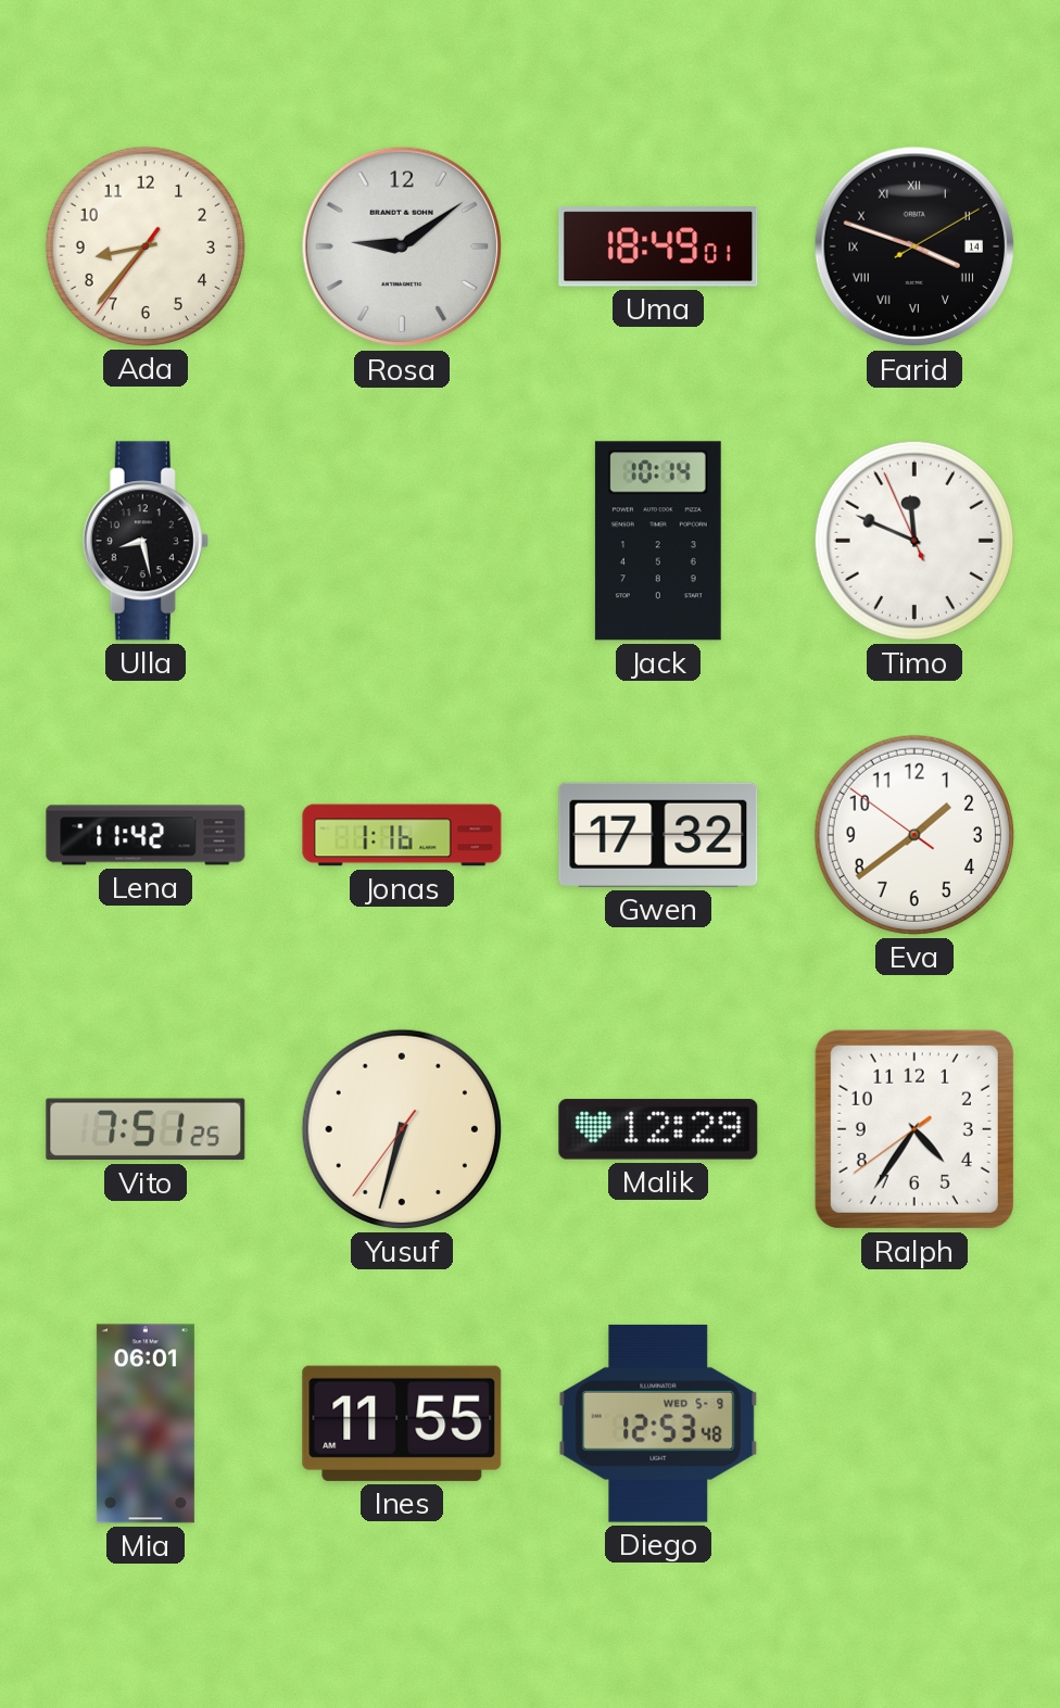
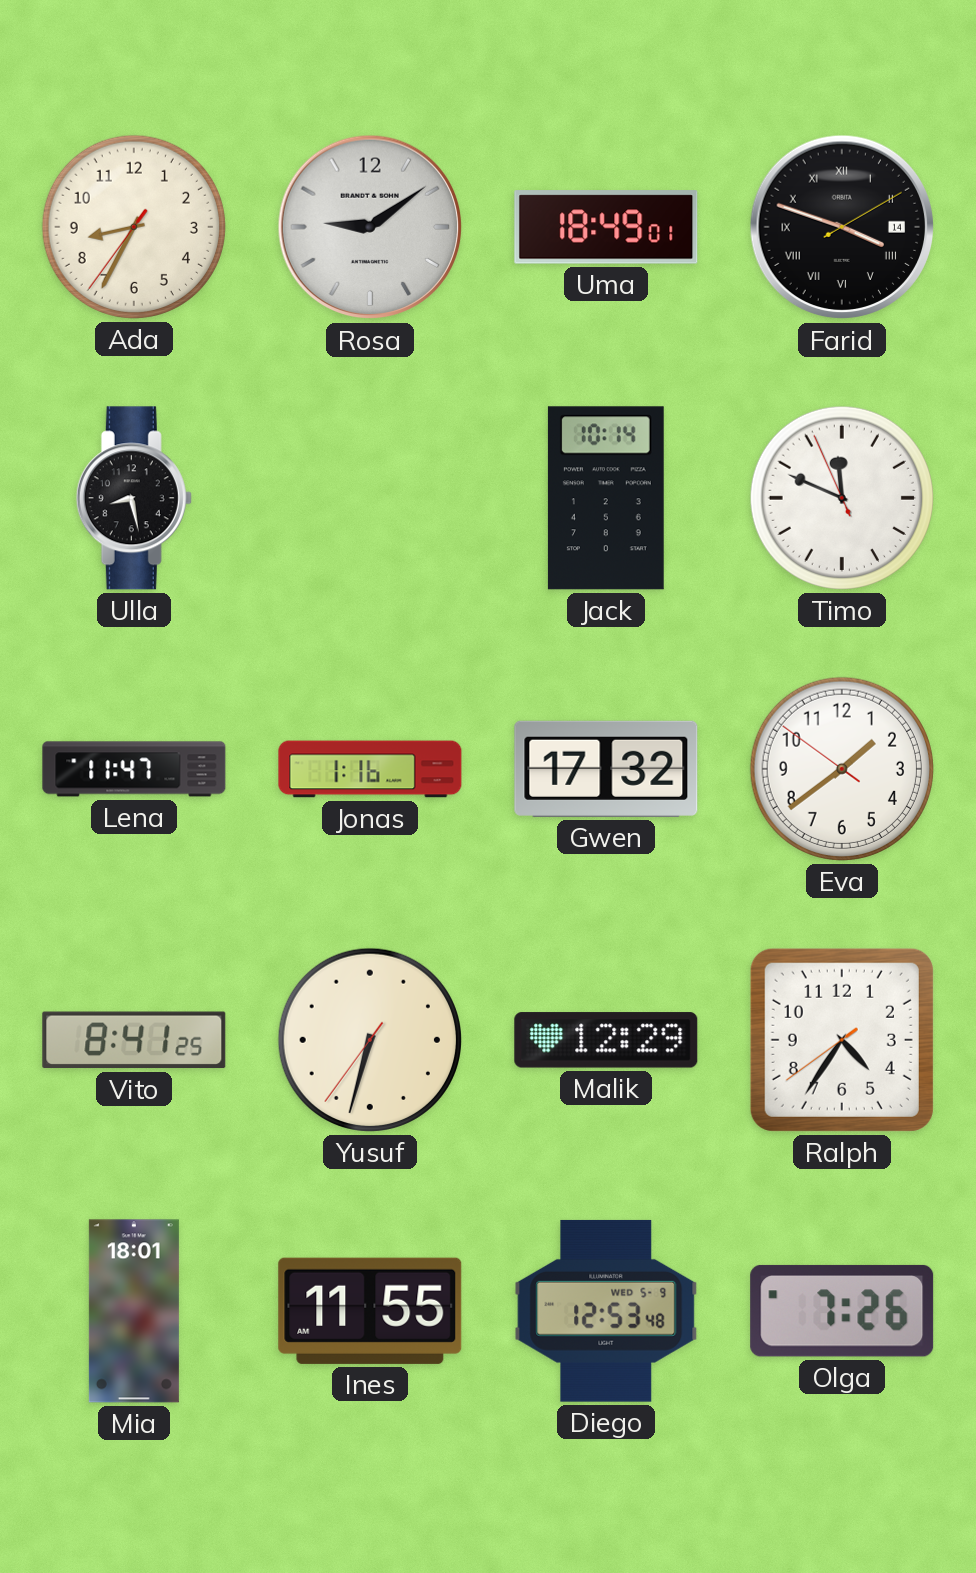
Ada: 8:36 -> 8:34
Lena: 11:42 -> 11:47
Vito: 7:51 -> 8:41
Mia: 06:01 -> 18:01
Olga: none -> 7:26
